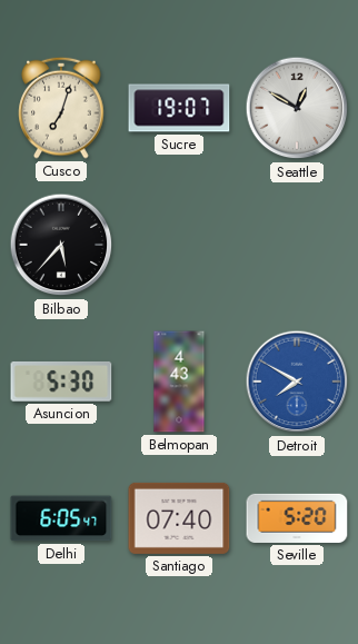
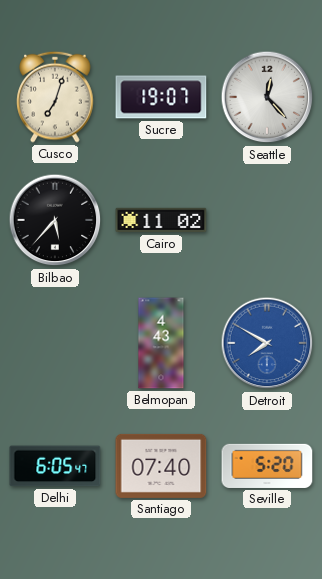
Seattle: 12:50 -> 12:23
Cairo: none -> 11:02
Asuncion: 5:30 -> none
